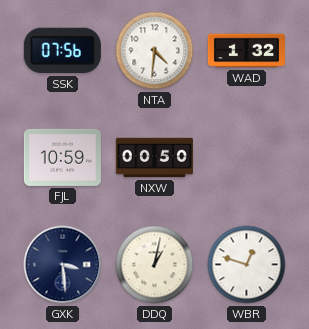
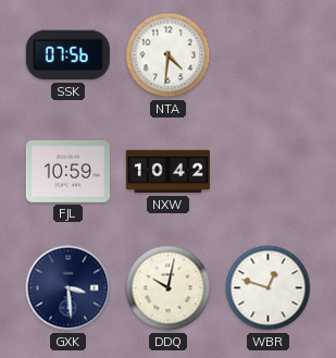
WAD: 1:32 -> none
NXW: 00:50 -> 10:42
DDQ: 1:02 -> 10:02
